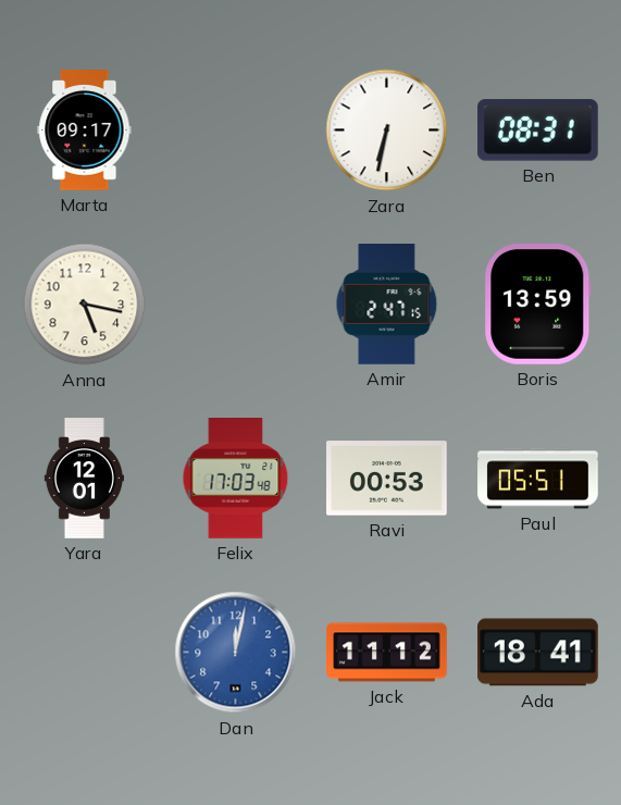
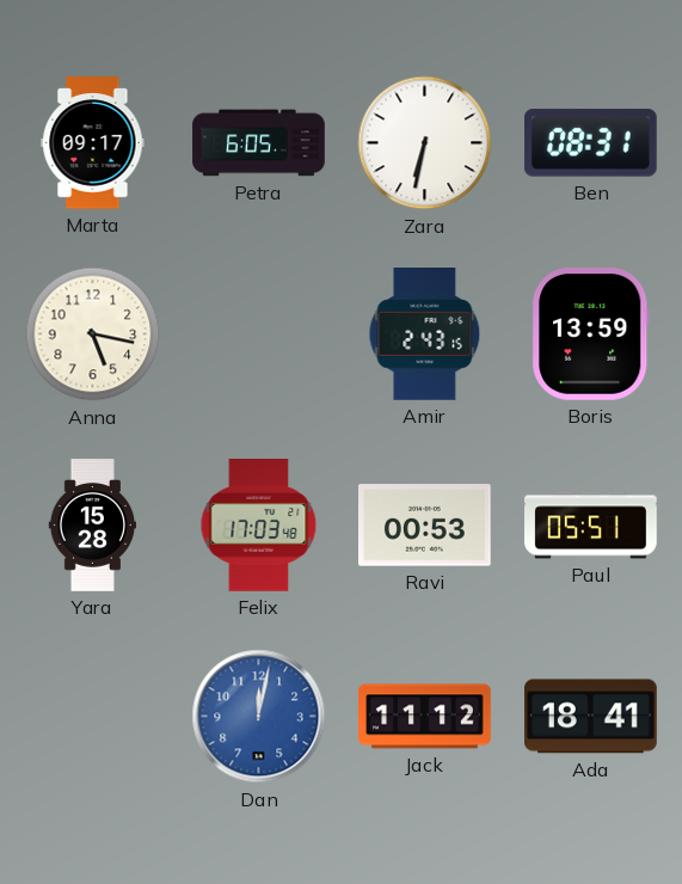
Petra: none -> 6:05
Amir: 2:47 -> 2:43
Yara: 12:01 -> 15:28
